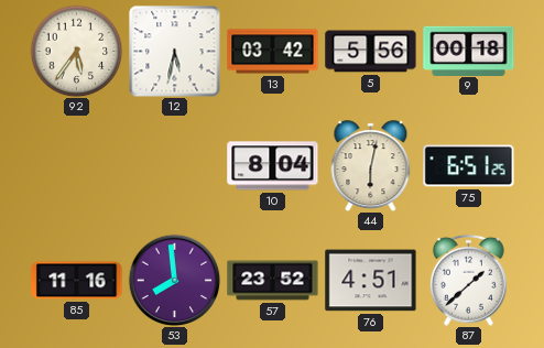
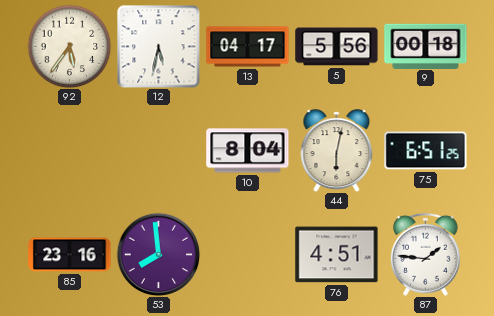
13: 03:42 -> 04:17
85: 11:16 -> 23:16
57: 23:52 -> none
87: 1:38 -> 1:46
